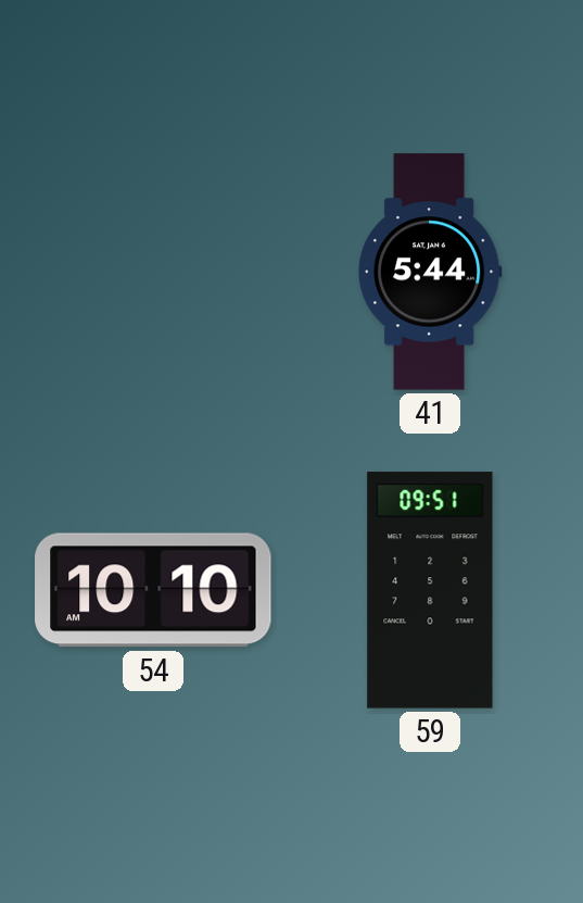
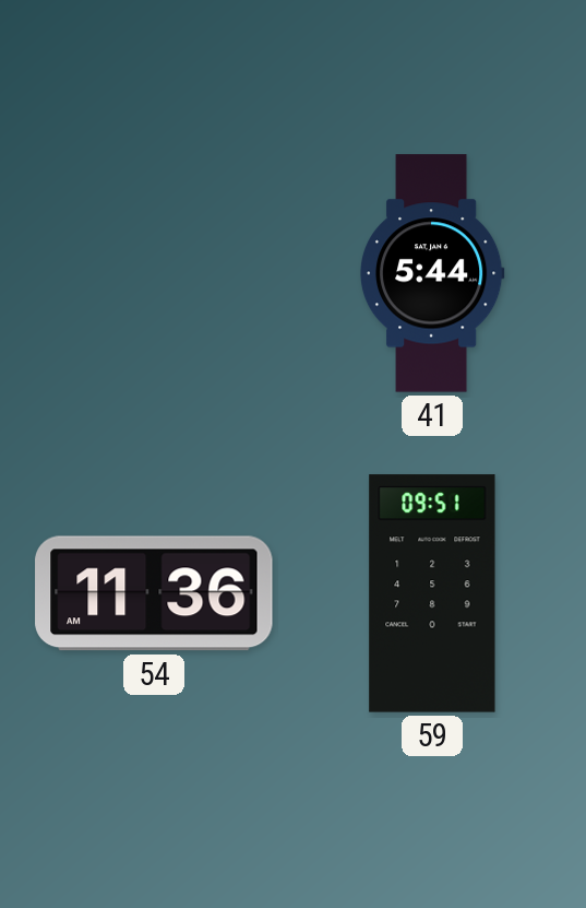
54: 10:10 -> 11:36
